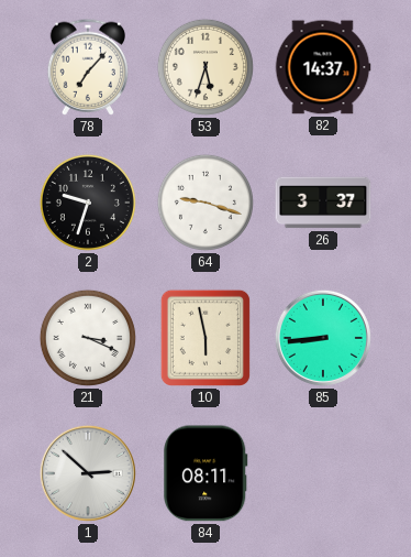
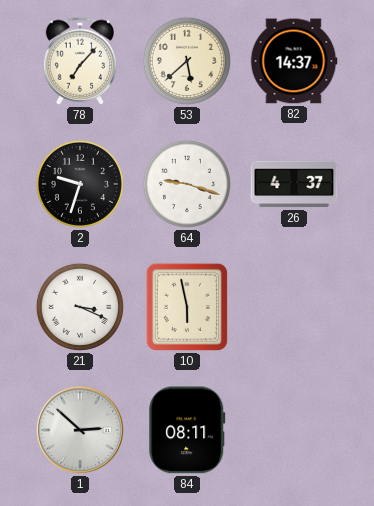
53: 5:33 -> 5:38
26: 3:37 -> 4:37
85: 8:44 -> none
